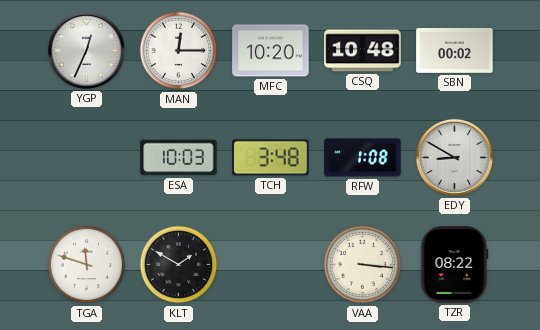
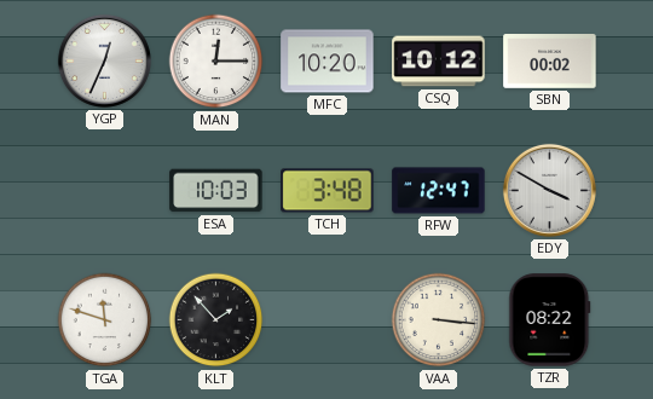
CSQ: 10:48 -> 10:12
RFW: 1:08 -> 12:47
EDY: 8:50 -> 3:50
KLT: 1:50 -> 1:53
